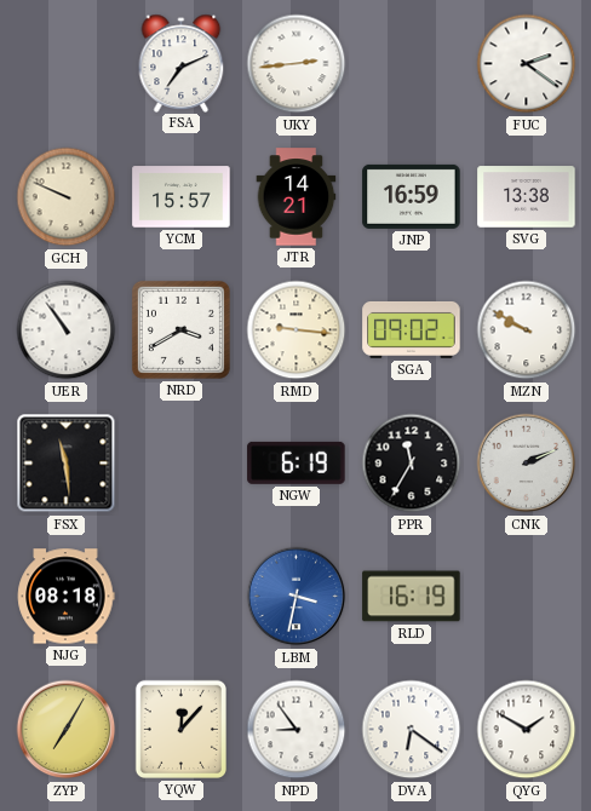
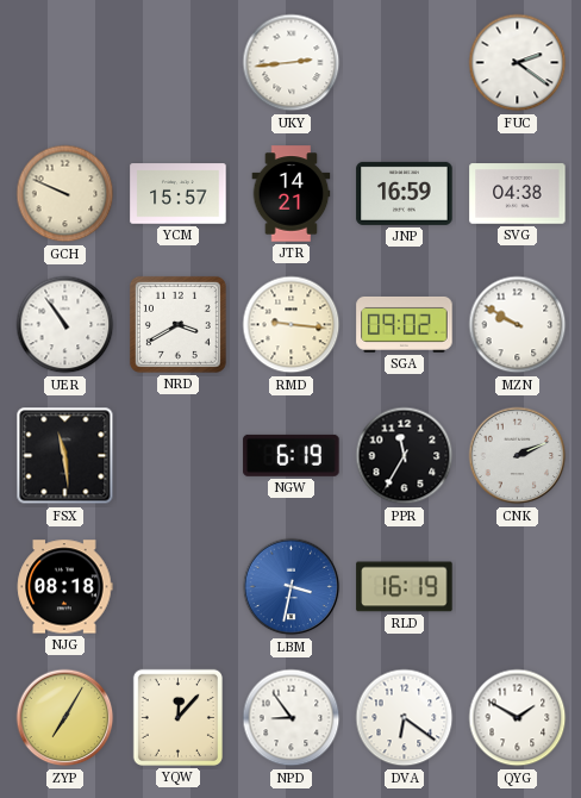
FSA: 7:11 -> none
SVG: 13:38 -> 04:38
